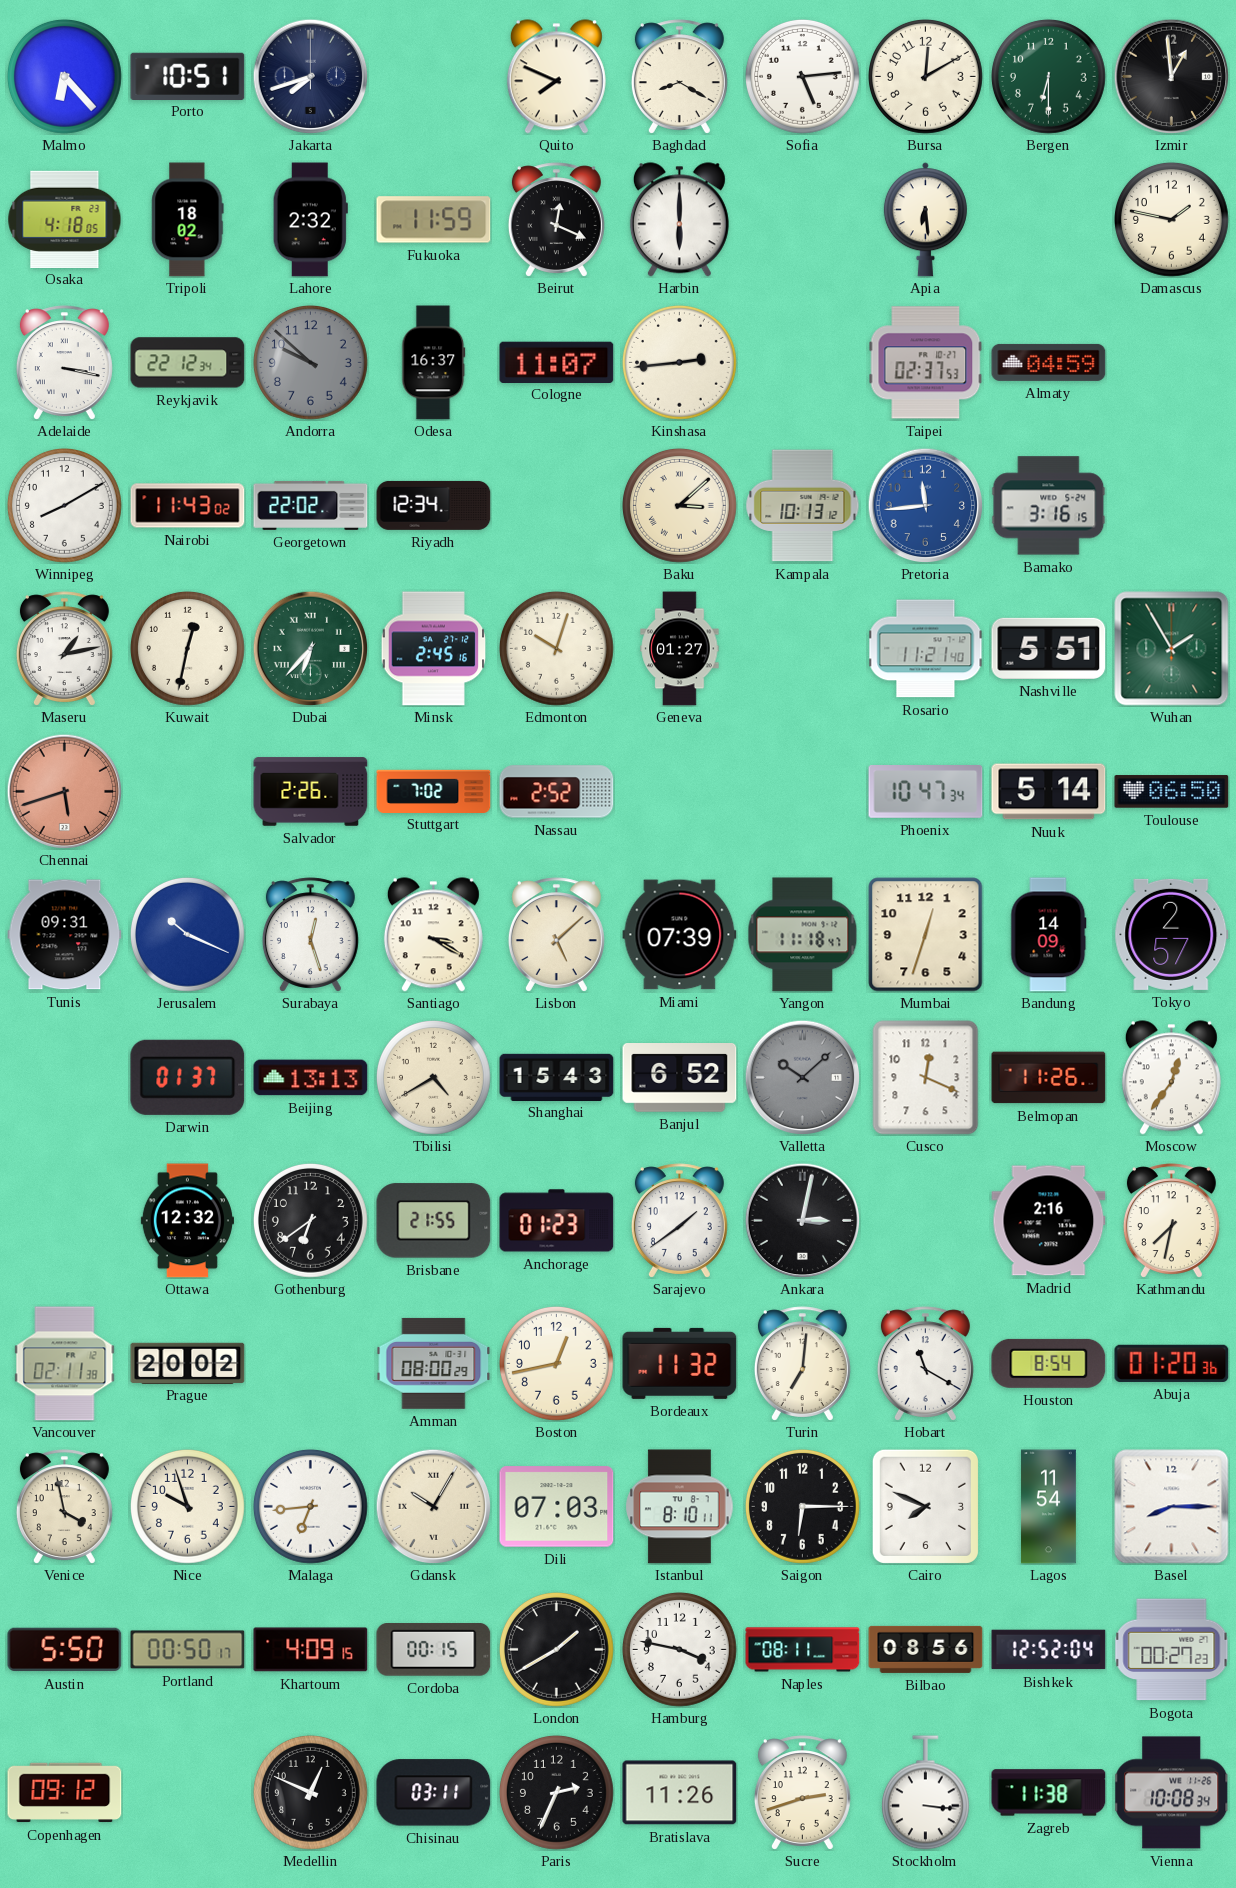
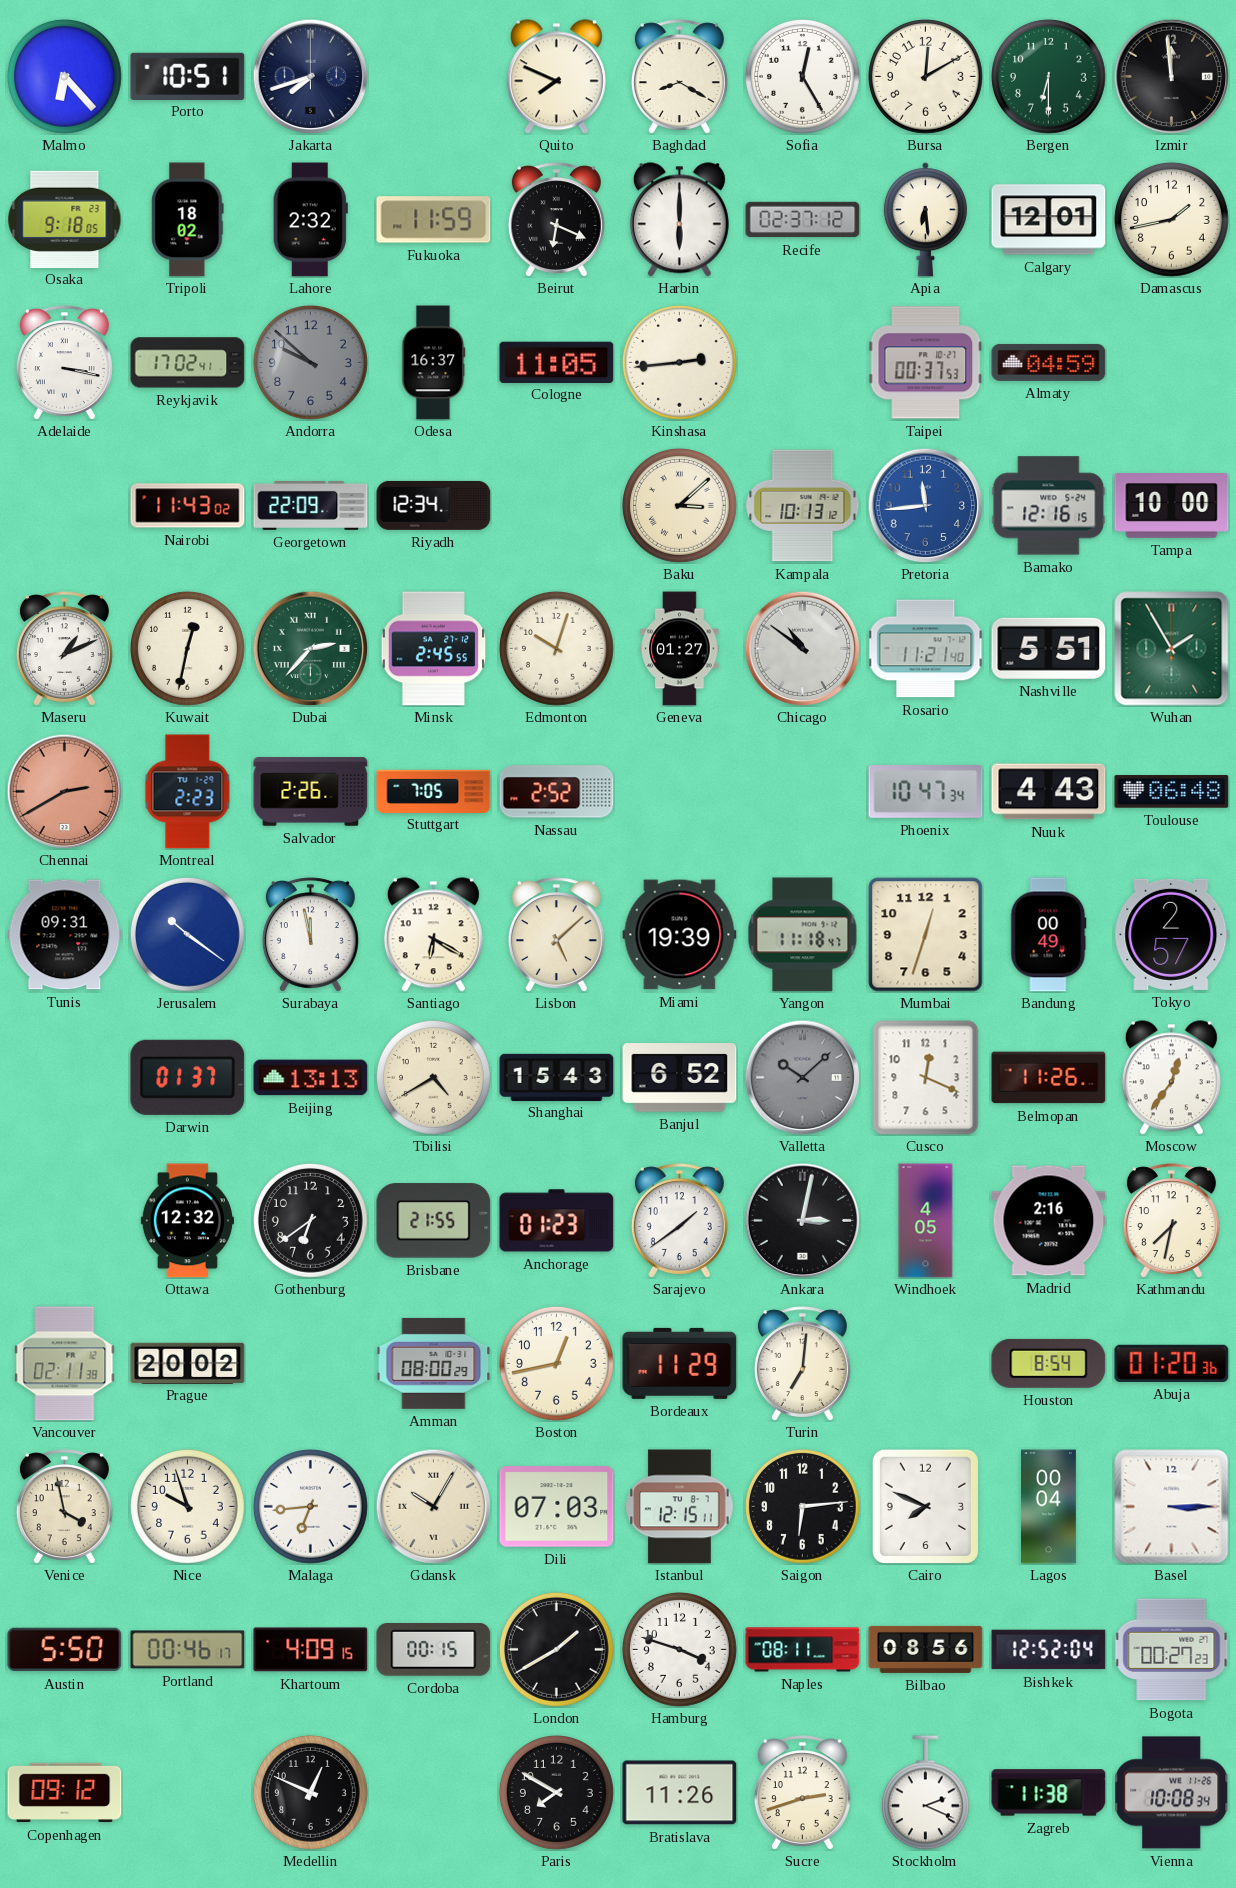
Sofia: 5:14 -> 12:25
Izmir: 12:59 -> 11:59
Osaka: 4:18 -> 9:18
Beirut: 12:19 -> 6:19
Recife: none -> 02:37
Calgary: none -> 12:01
Damascus: 1:47 -> 1:43
Reykjavik: 22:12 -> 17:02
Cologne: 11:07 -> 11:05
Taipei: 02:37 -> 00:37
Winnipeg: 8:10 -> none
Georgetown: 22:02 -> 22:09
Bamako: 3:16 -> 12:16
Tampa: none -> 10:00
Maseru: 1:13 -> 1:11
Dubai: 6:37 -> 2:37
Minsk: 2:45:16 -> 2:45:55
Chicago: none -> 10:51
Chennai: 5:42 -> 2:40
Montreal: none -> 2:23
Stuttgart: 7:02 -> 7:05
Nuuk: 5:14 -> 4:43
Toulouse: 06:50 -> 06:48
Jerusalem: 10:19 -> 10:21
Surabaya: 12:27 -> 11:58
Santiago: 3:20 -> 6:20
Miami: 07:39 -> 19:39
Bandung: 14:09 -> 00:49
Windhoek: none -> 4:05
Bordeaux: 11:32 -> 11:29
Hobart: 11:20 -> none
Istanbul: 8:10 -> 12:15
Saigon: 6:15 -> 6:14
Lagos: 11:54 -> 00:04
Basel: 8:15 -> 3:15
Portland: 00:50 -> 00:46
Hamburg: 3:47 -> 3:48
Chisinau: 03:11 -> none
Paris: 2:34 -> 7:50
Stockholm: 3:16 -> 2:19
